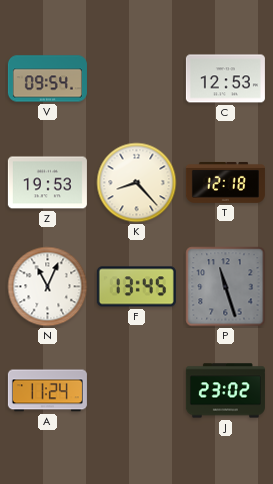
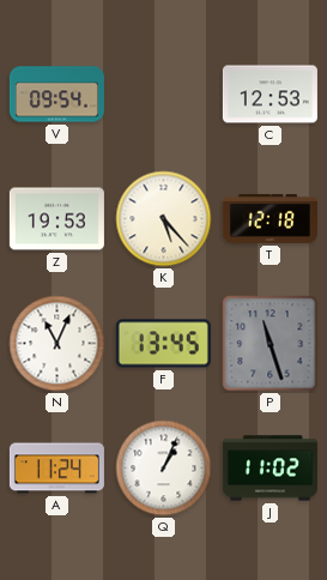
K: 8:23 -> 5:23
Q: none -> 1:04
J: 23:02 -> 11:02
